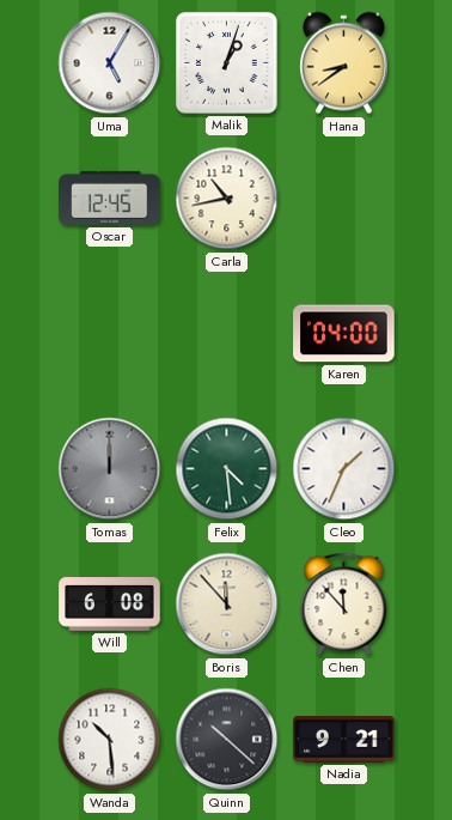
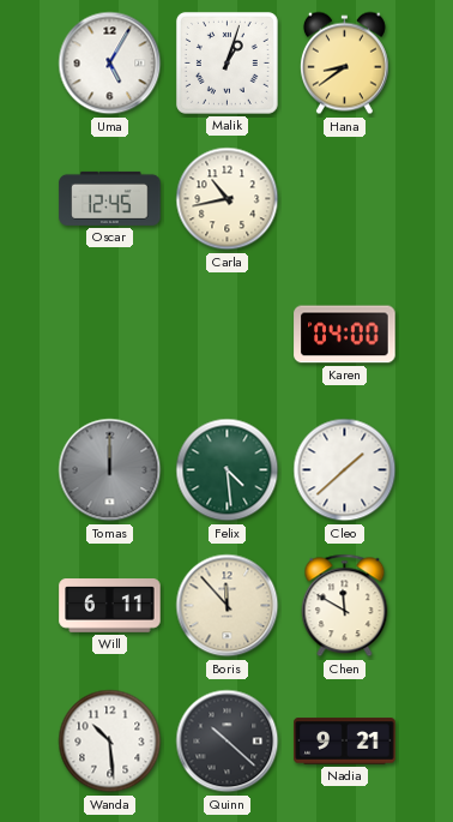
Cleo: 1:34 -> 1:38
Will: 6:08 -> 6:11
Chen: 11:53 -> 11:50
